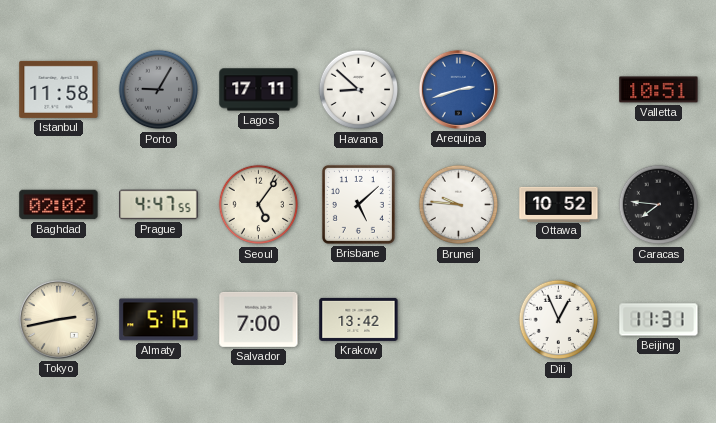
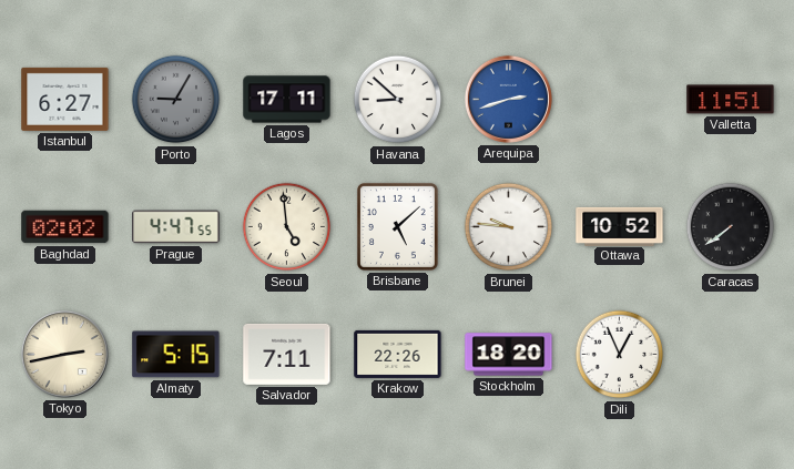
Istanbul: 11:58 -> 6:27
Valletta: 10:51 -> 11:51
Seoul: 5:06 -> 4:59
Caracas: 7:46 -> 7:39
Salvador: 7:00 -> 7:11
Krakow: 13:42 -> 22:26
Stockholm: none -> 18:20
Beijing: 11:31 -> none
